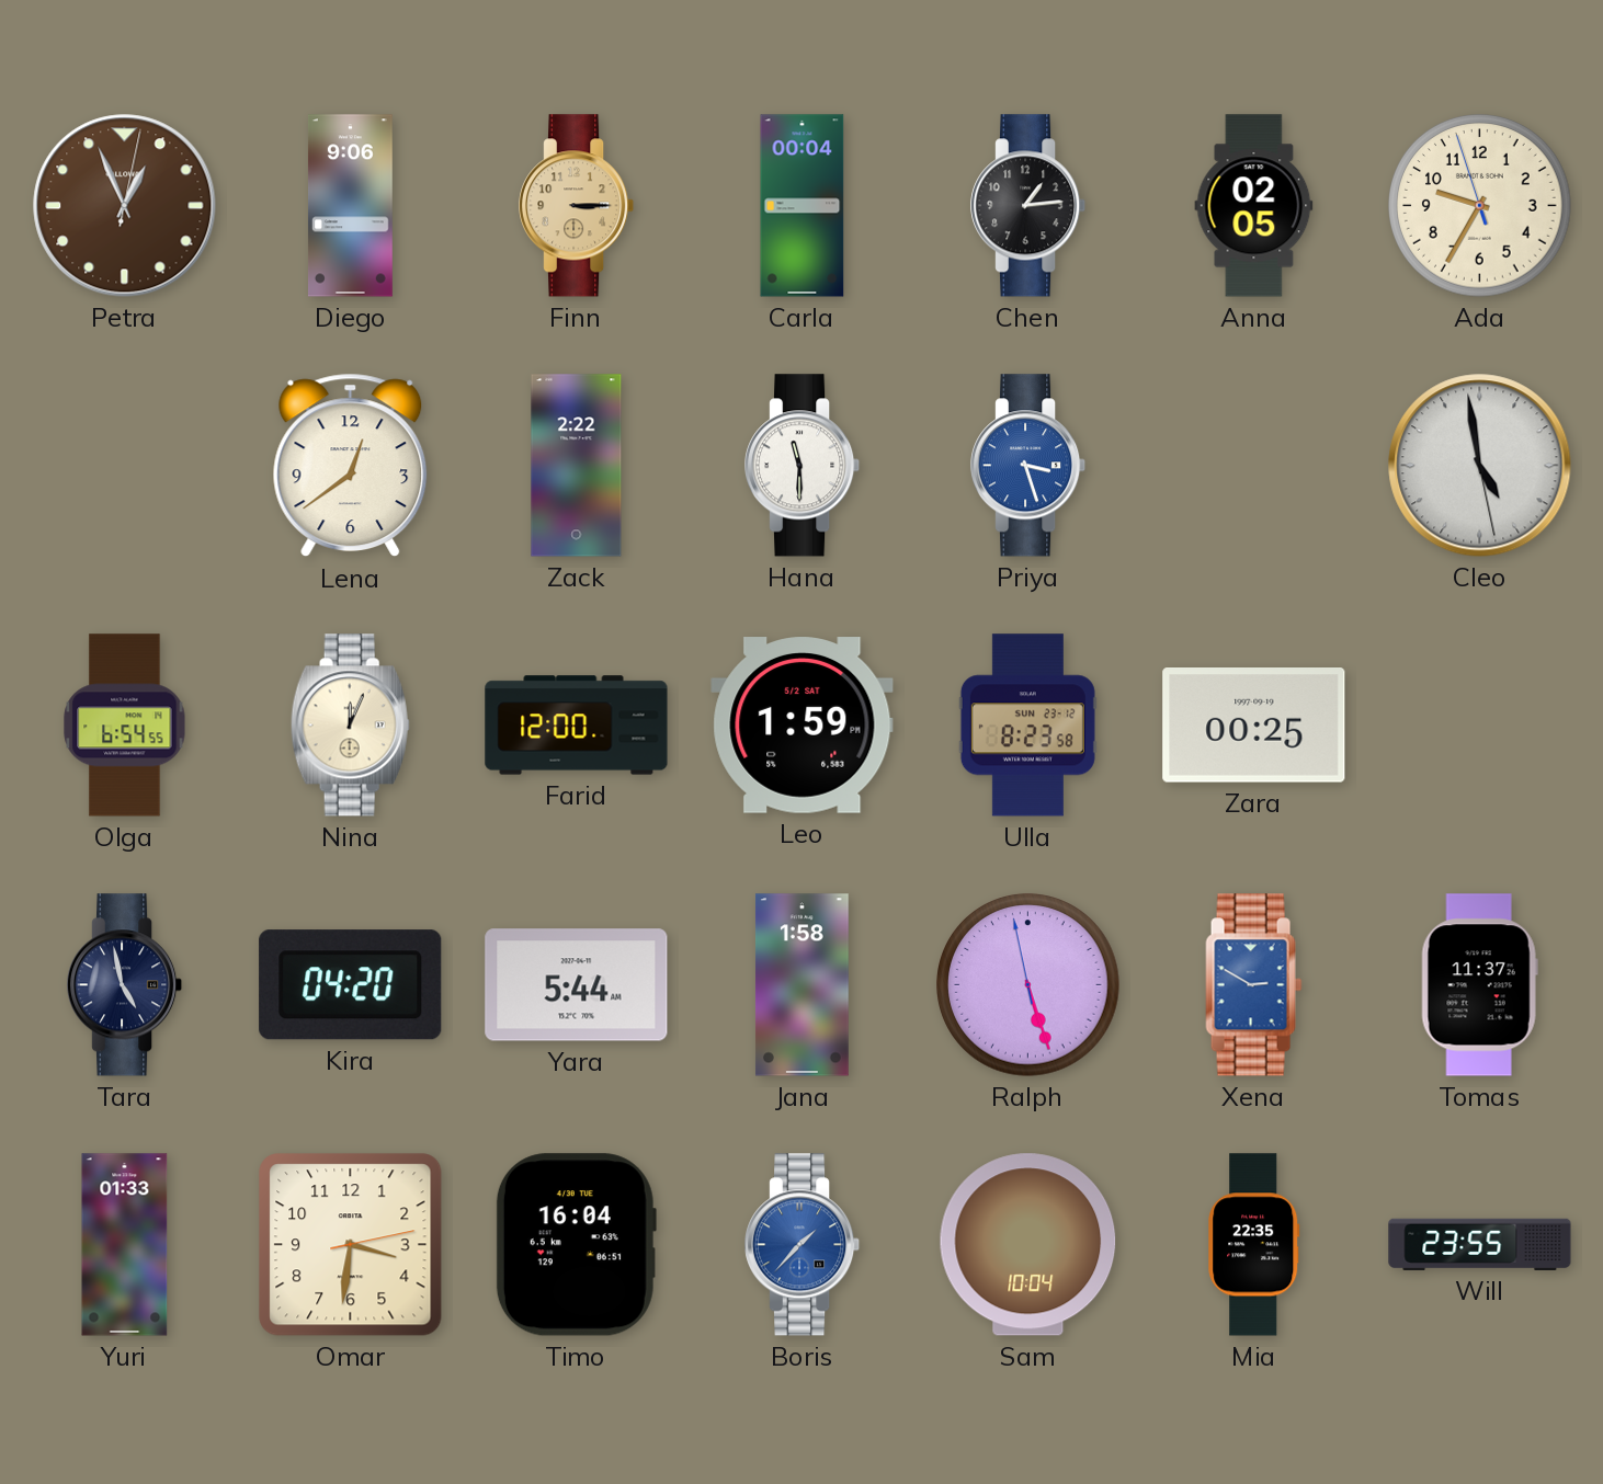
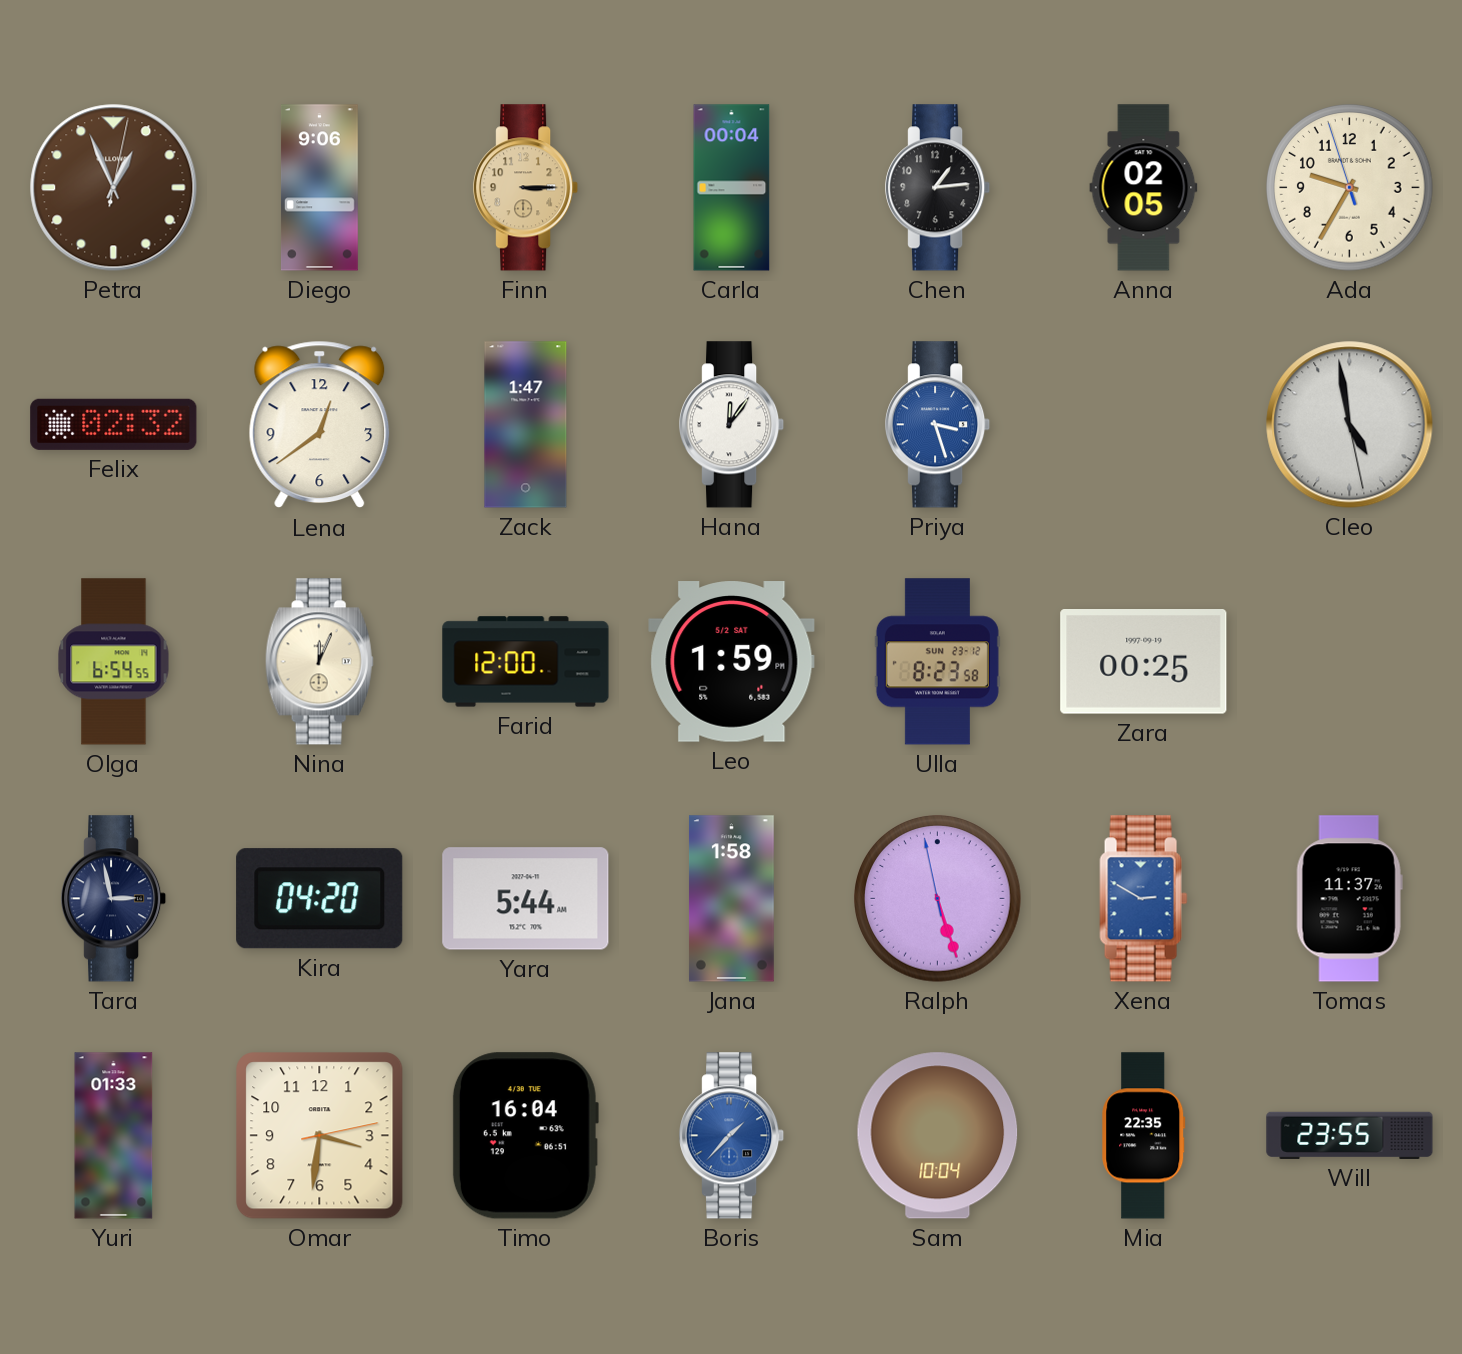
Felix: none -> 02:32
Zack: 2:22 -> 1:47
Hana: 11:30 -> 12:06
Tara: 4:58 -> 2:58
